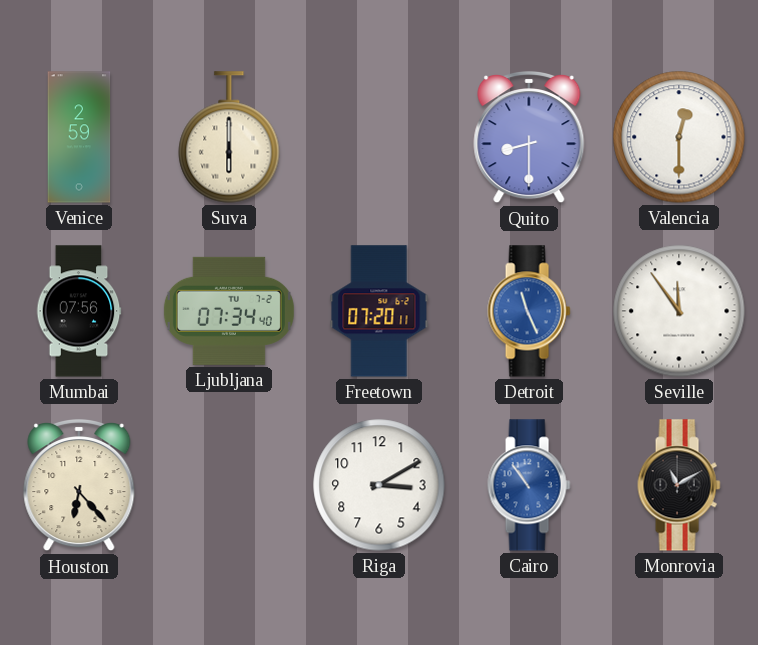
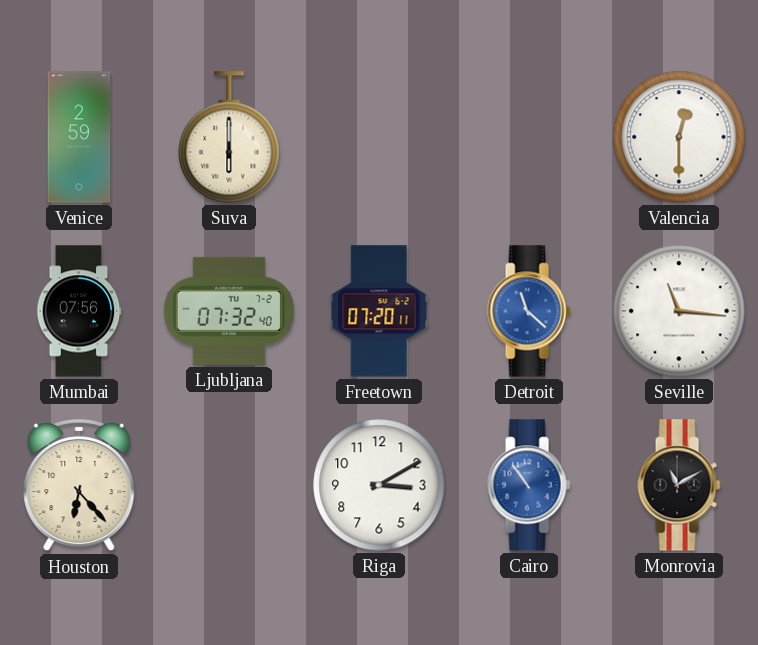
Quito: 8:30 -> none
Ljubljana: 07:34 -> 07:32
Detroit: 11:26 -> 11:22
Seville: 11:54 -> 11:16
